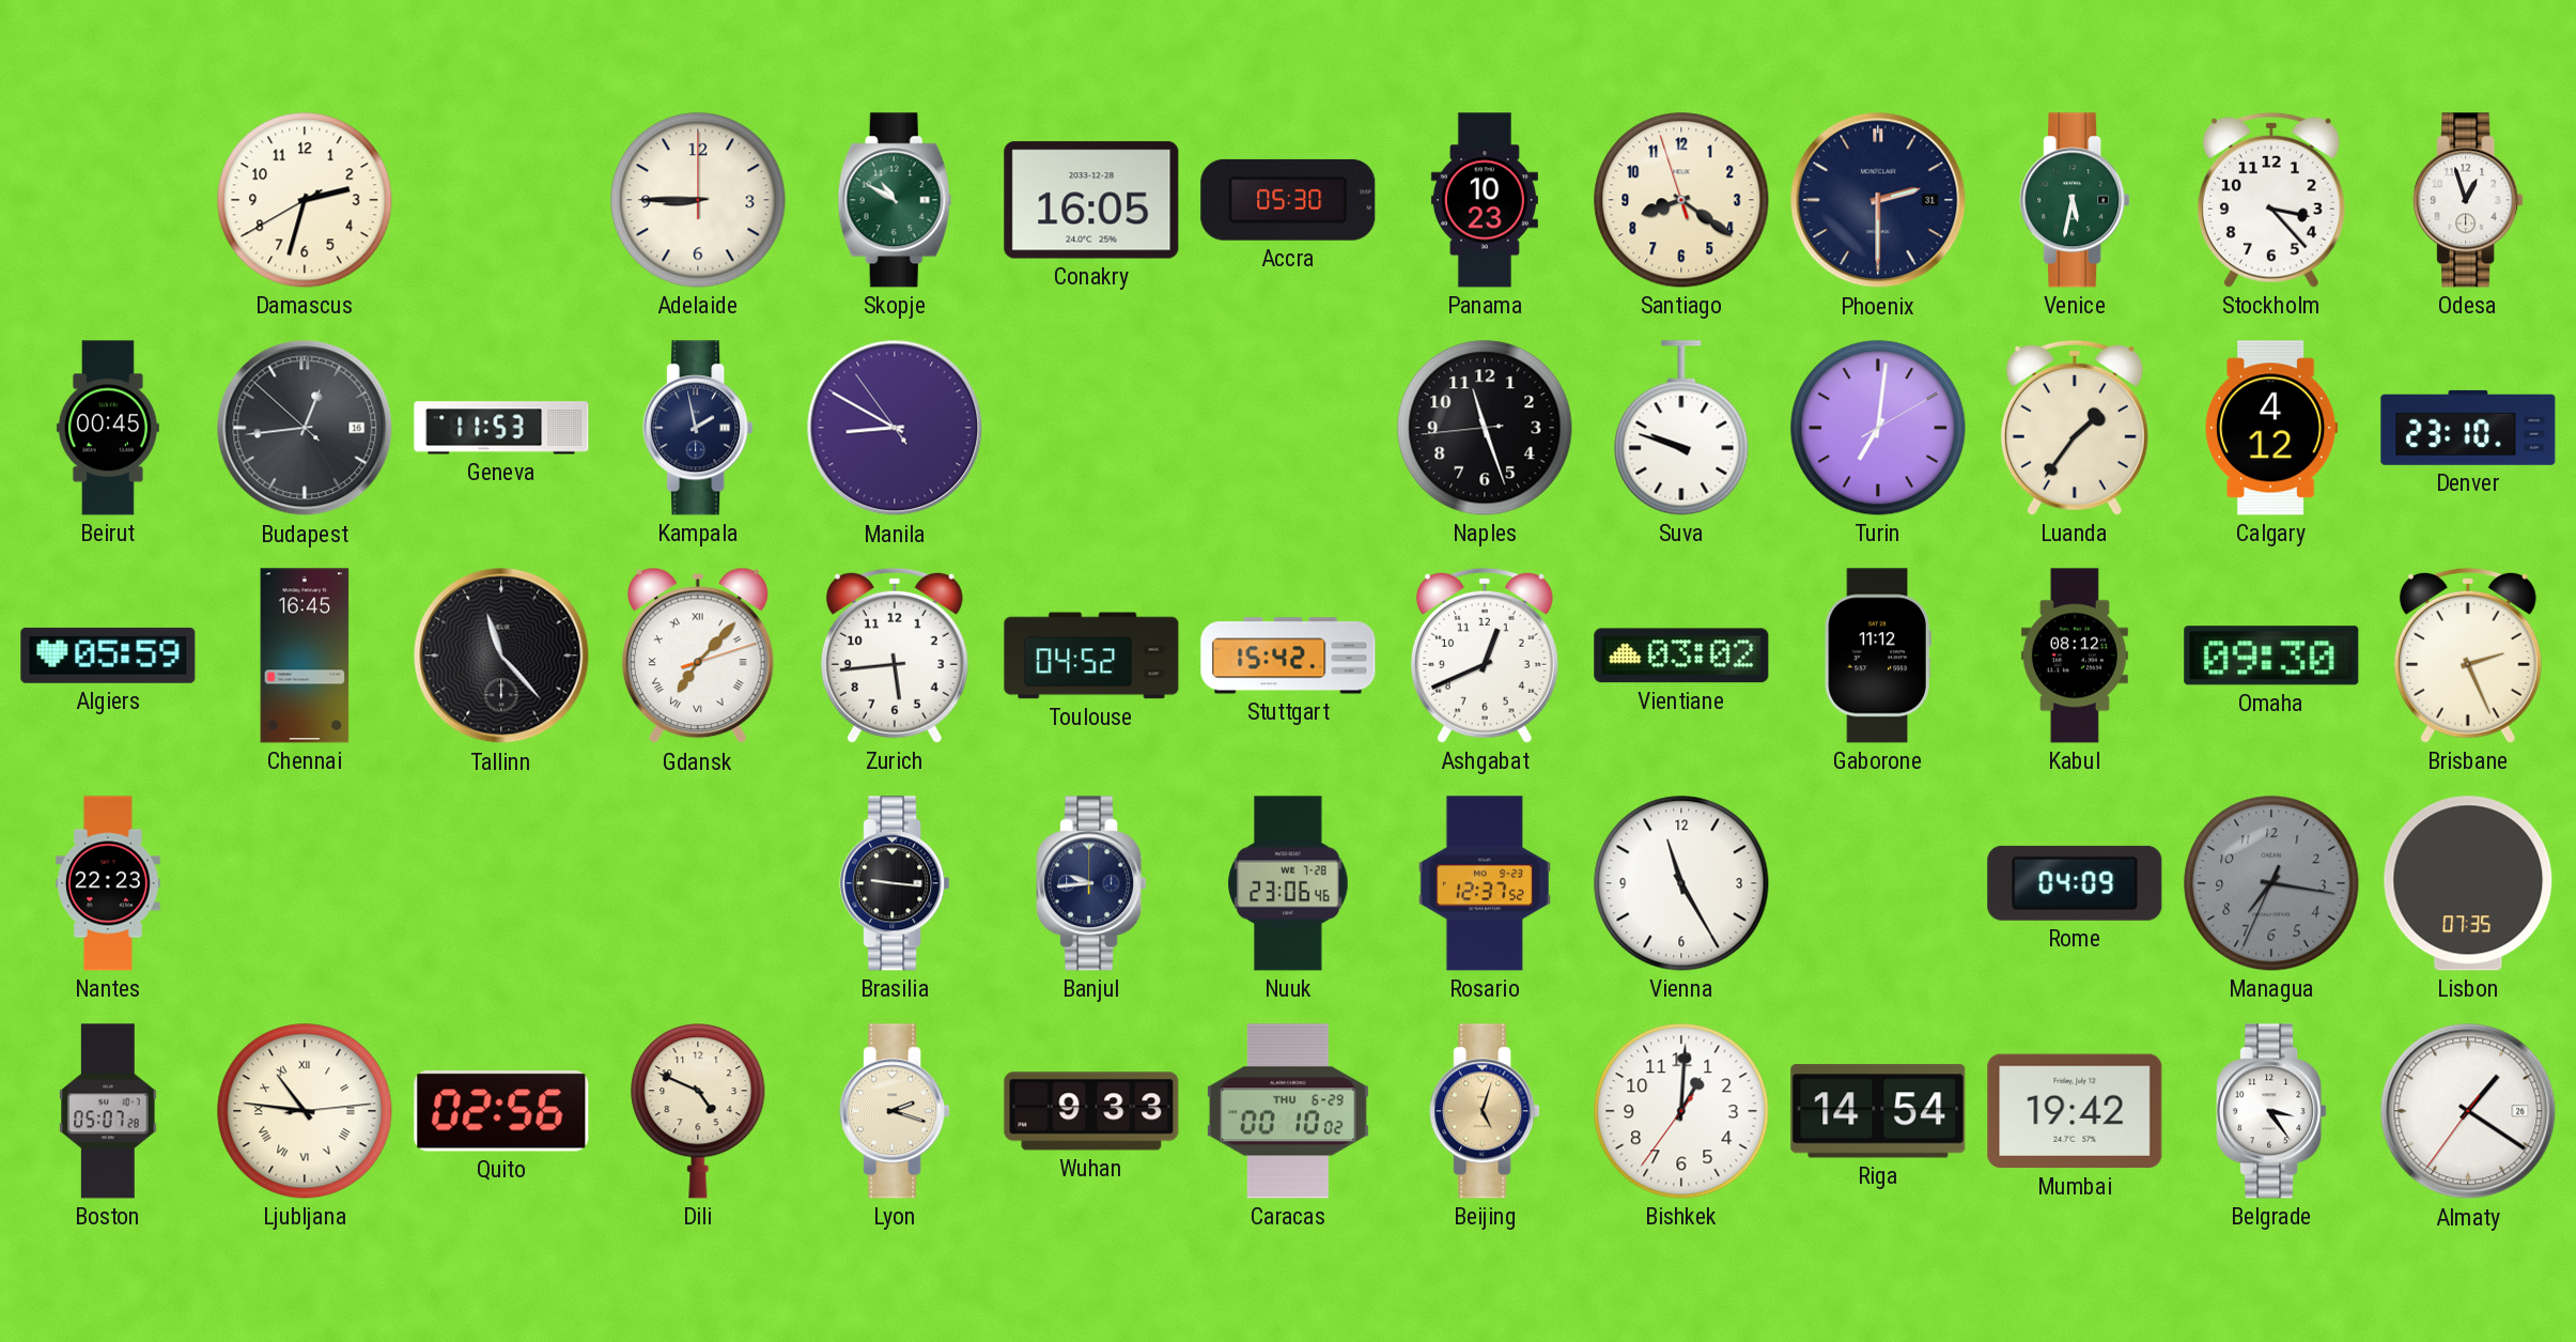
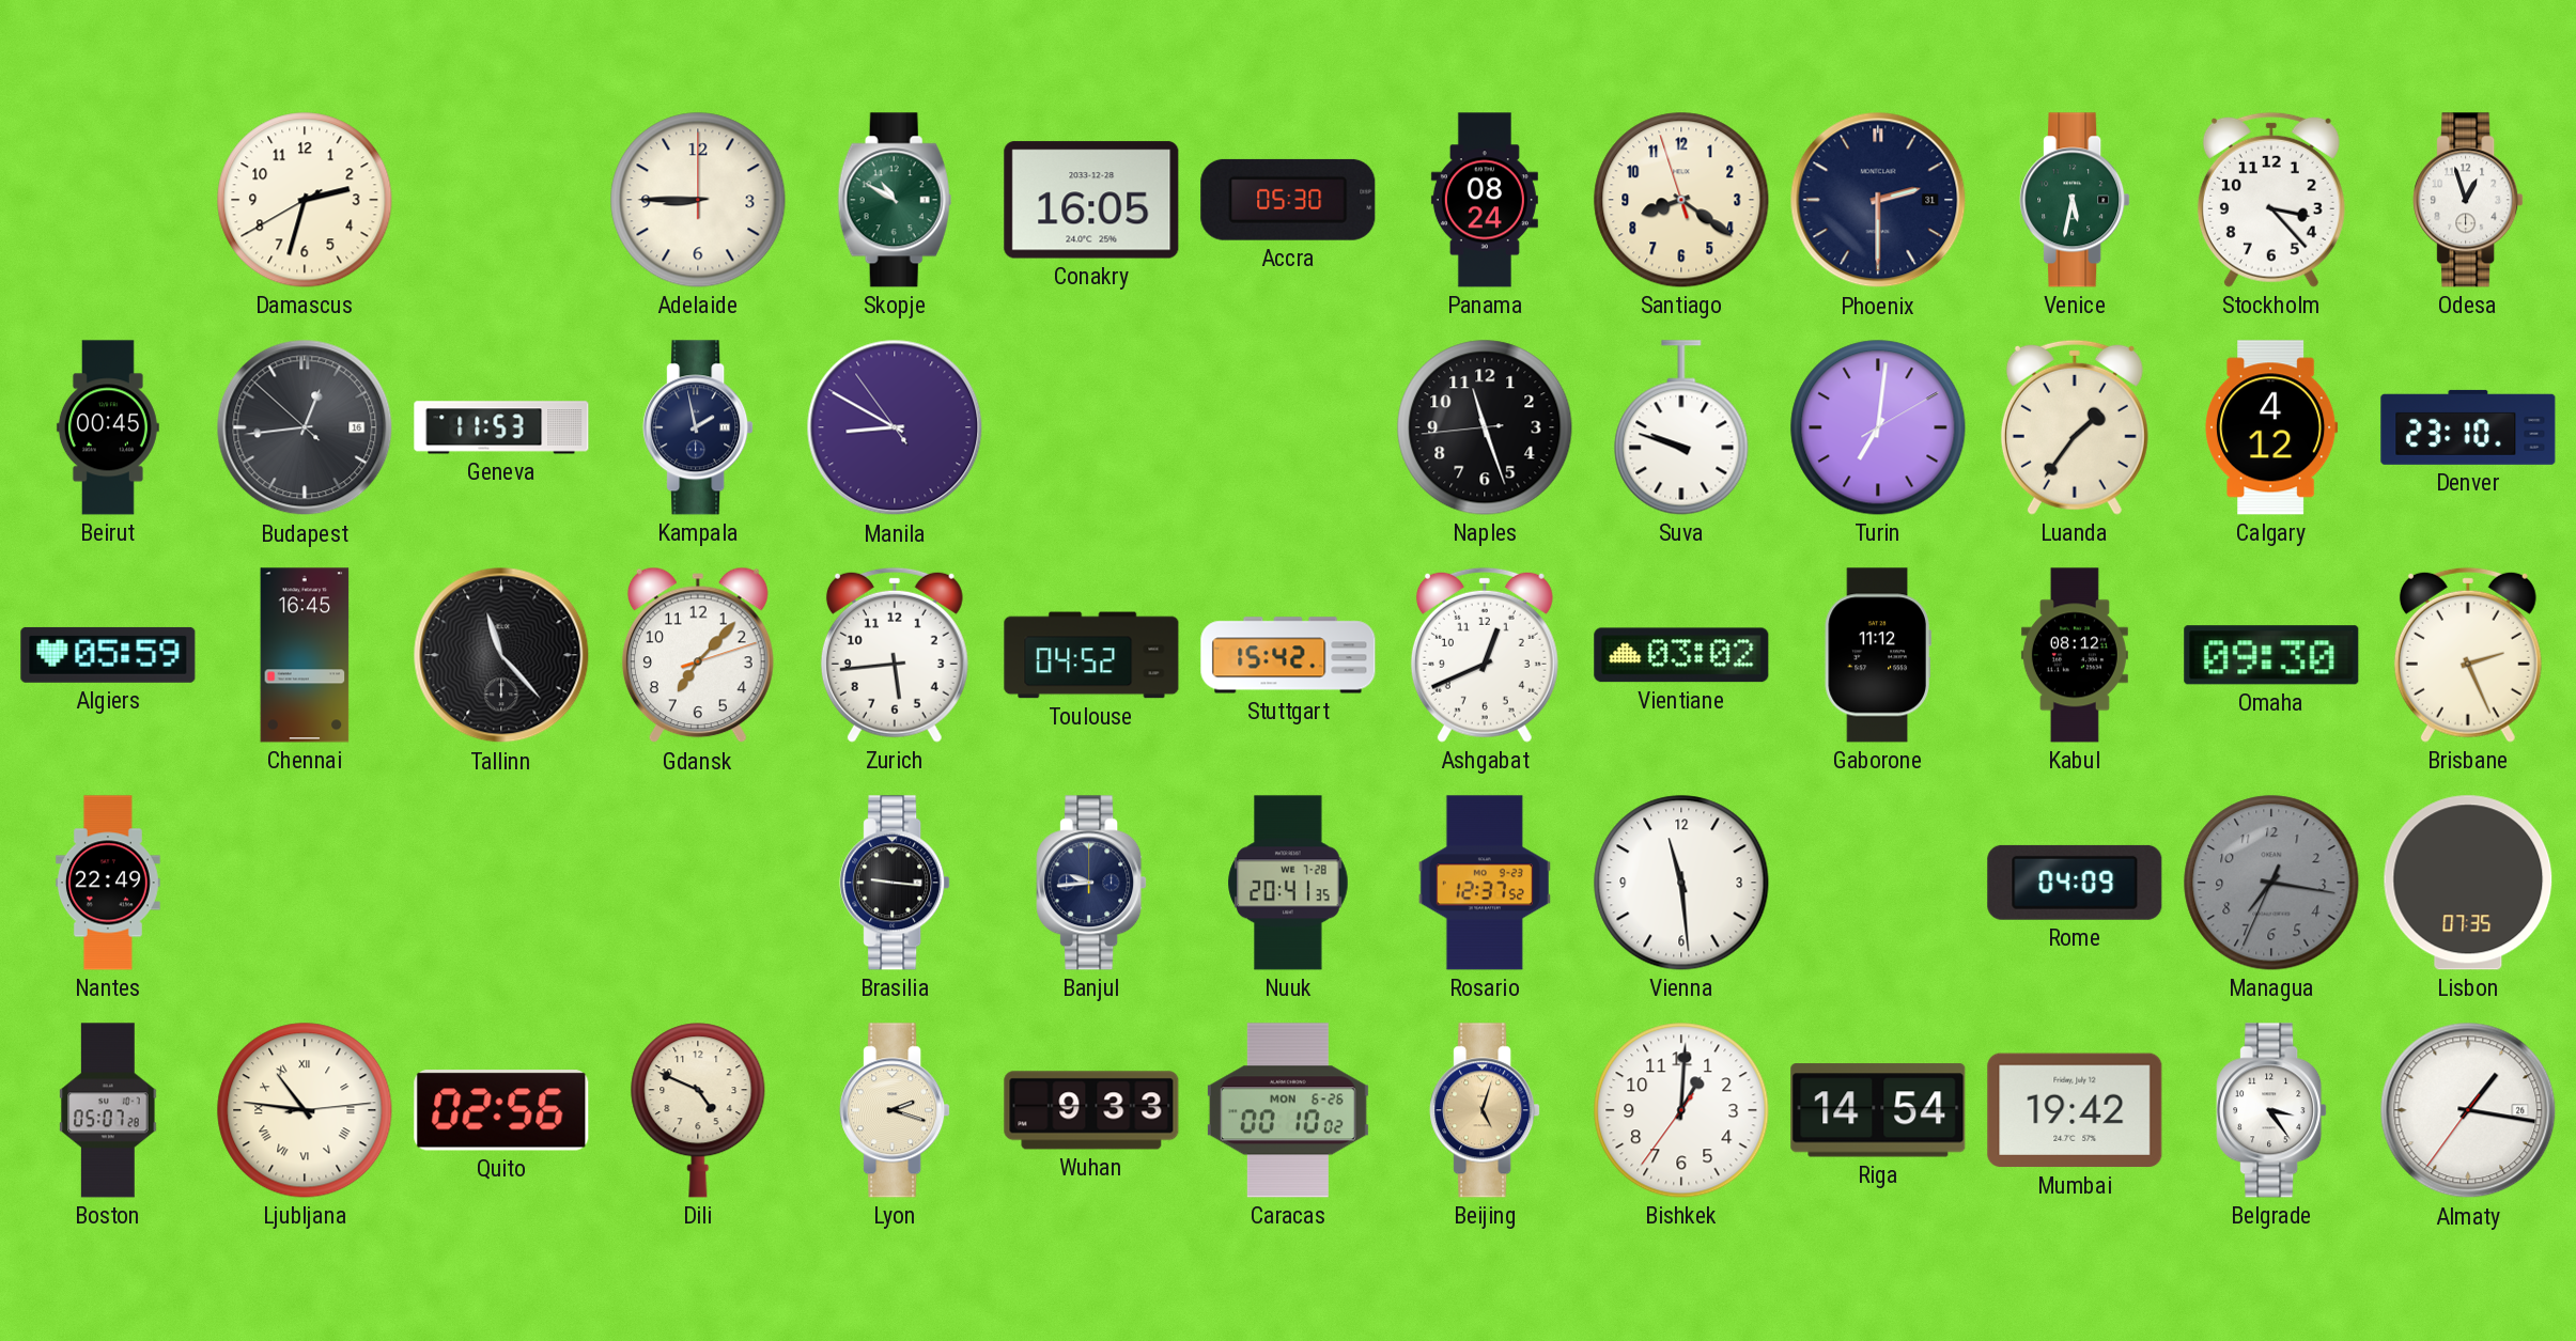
Panama: 10:23 -> 08:24
Gdansk numerals: Roman -> Arabic
Nantes: 22:23 -> 22:49
Nuuk: 23:06 -> 20:41
Vienna: 11:25 -> 11:29
Caracas date: THU 6-29 -> MON 6-26
Almaty: 1:20 -> 1:16
